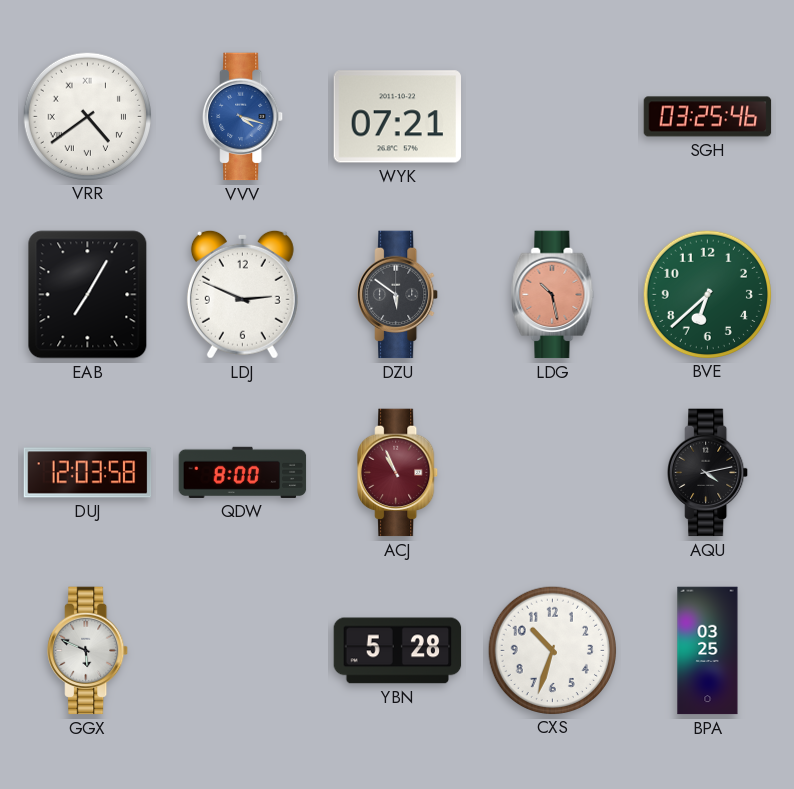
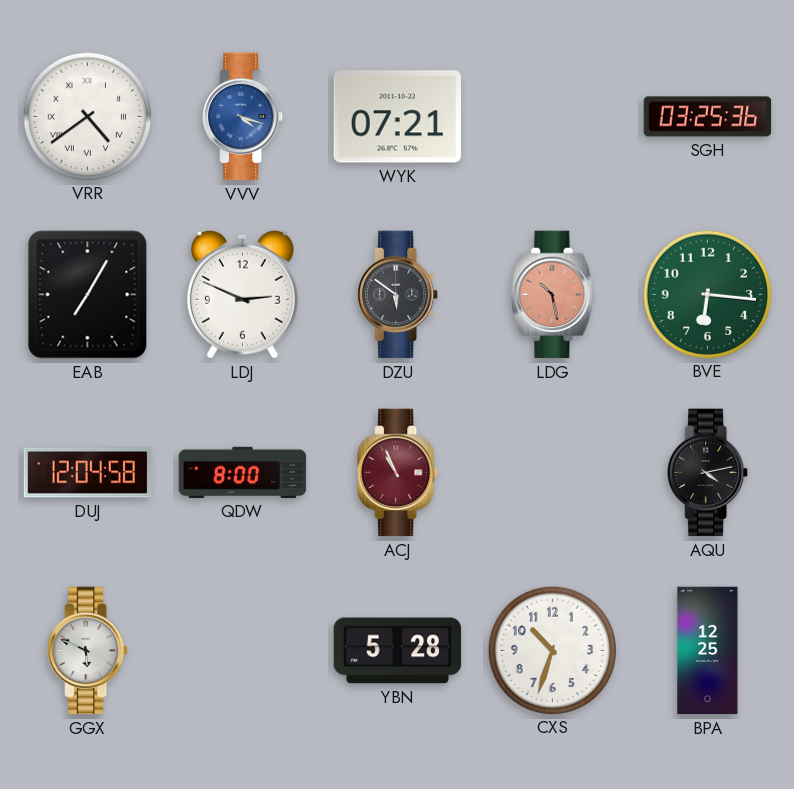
SGH: 03:25:46 -> 03:25:36
BVE: 6:38 -> 6:16
DUJ: 12:03 -> 12:04
BPA: 03:25 -> 12:25
